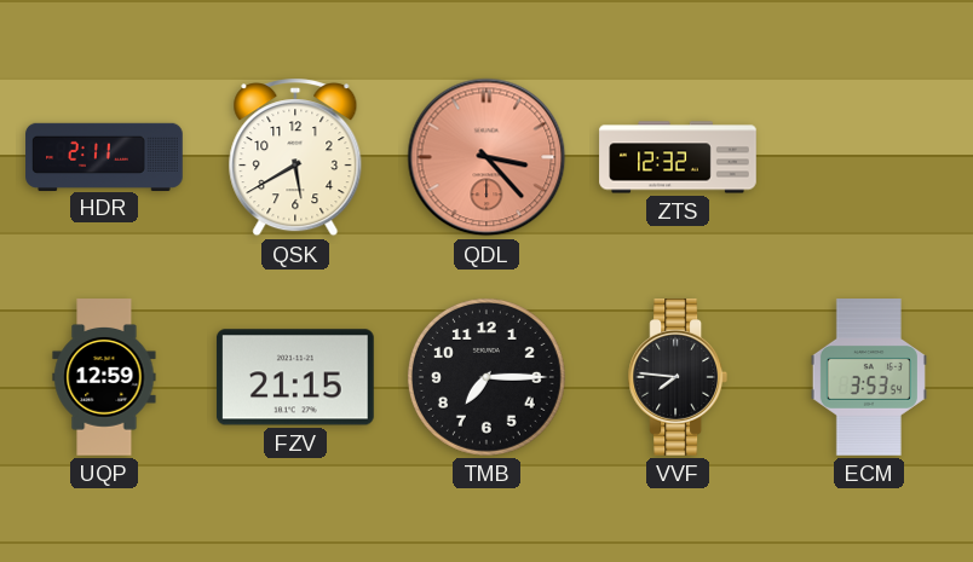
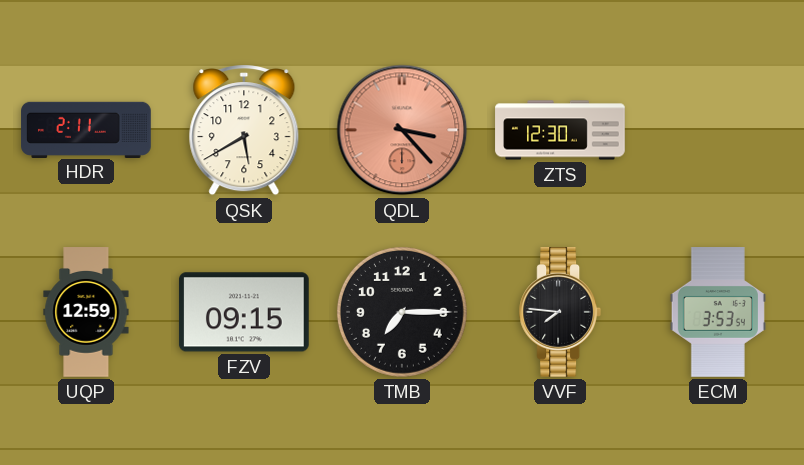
ZTS: 12:32 -> 12:30
FZV: 21:15 -> 09:15
